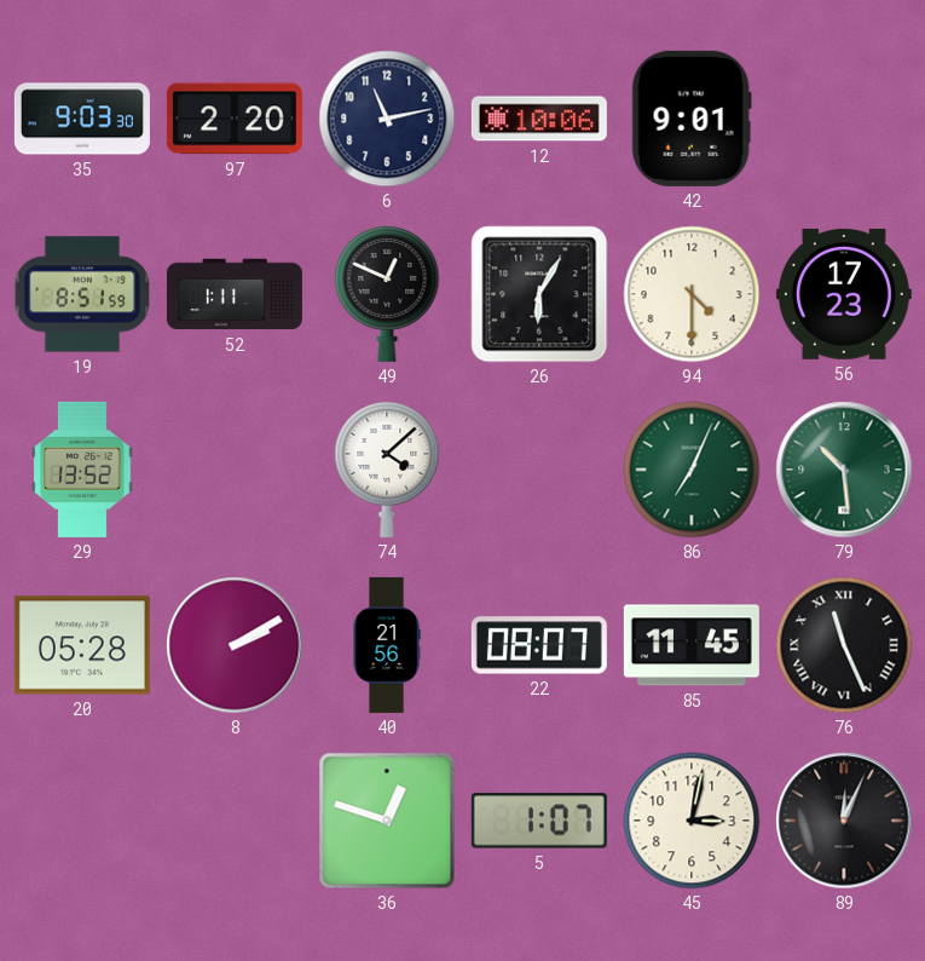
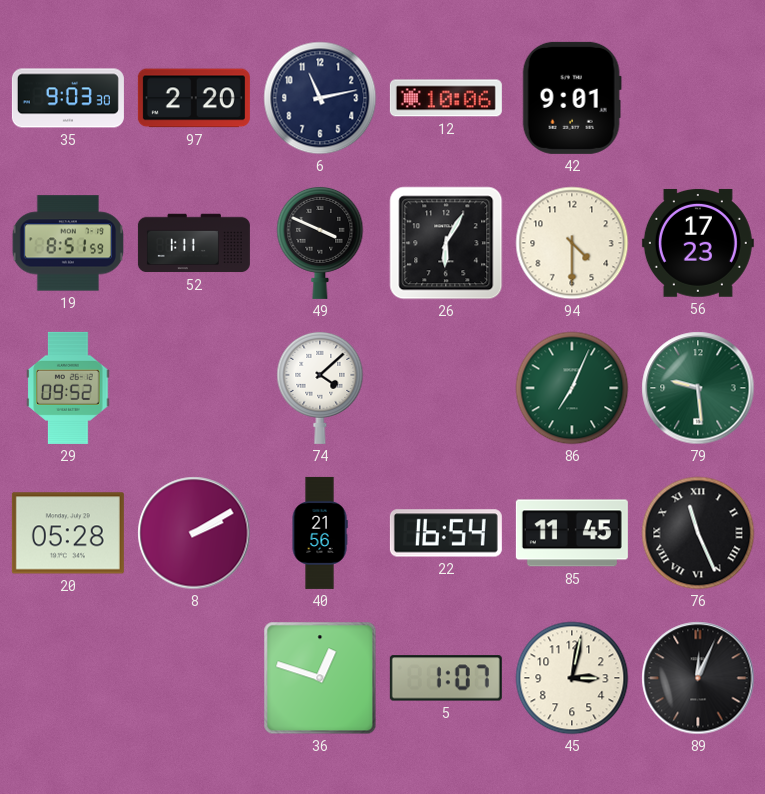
49: 12:49 -> 3:49
29: 13:52 -> 09:52
79: 10:29 -> 9:29
22: 08:07 -> 16:54
